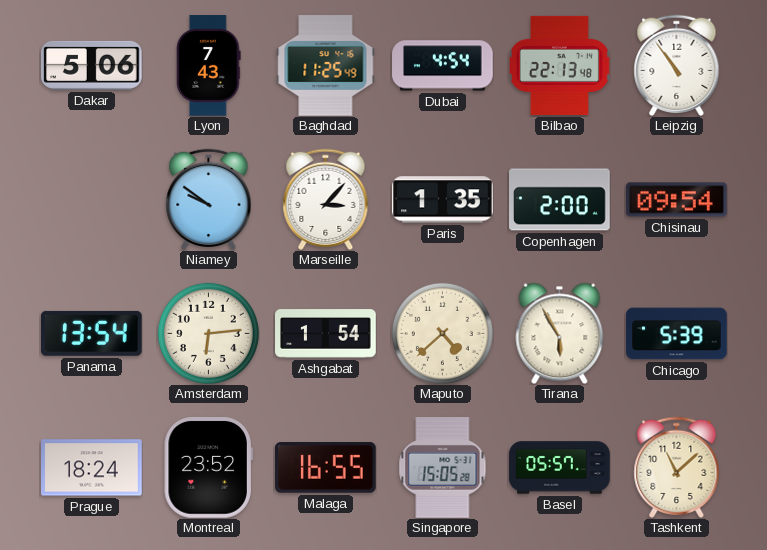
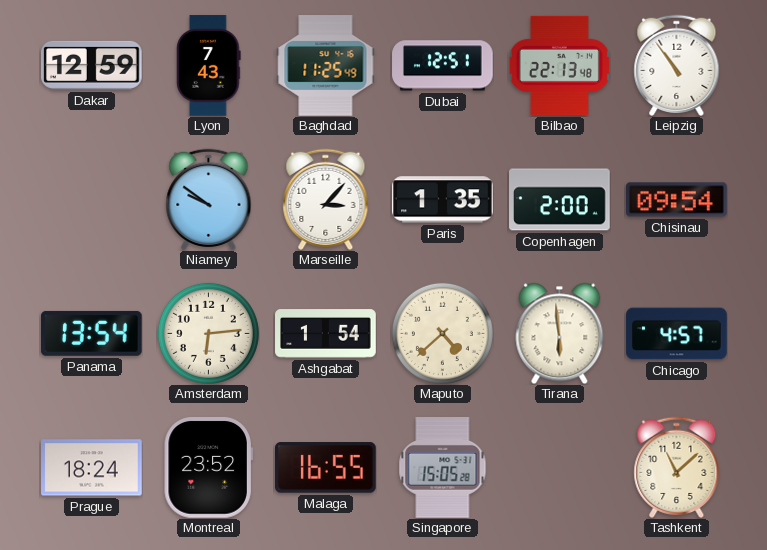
Dakar: 5:06 -> 12:59
Dubai: 4:54 -> 12:51
Tirana: 5:55 -> 5:59
Chicago: 5:39 -> 4:57
Basel: 05:57 -> none
